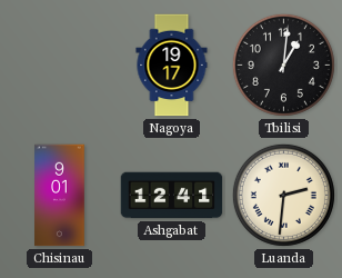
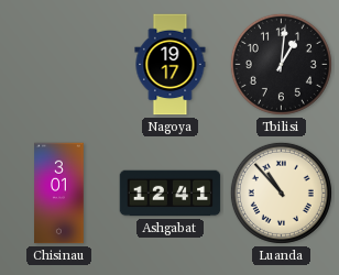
Chisinau: 9:01 -> 3:01
Luanda: 2:31 -> 10:53
